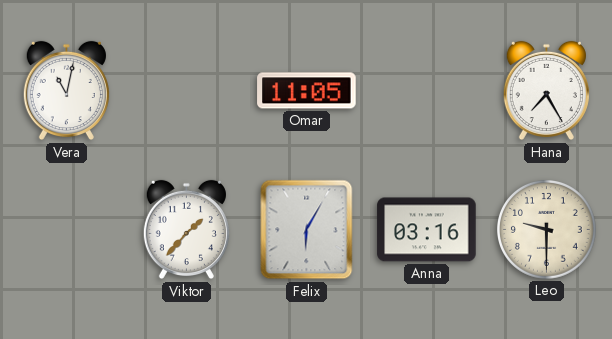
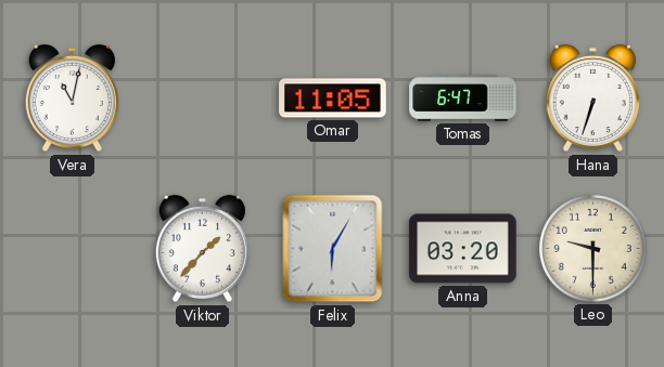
Tomas: none -> 6:47
Hana: 7:25 -> 6:33
Anna: 03:16 -> 03:20
